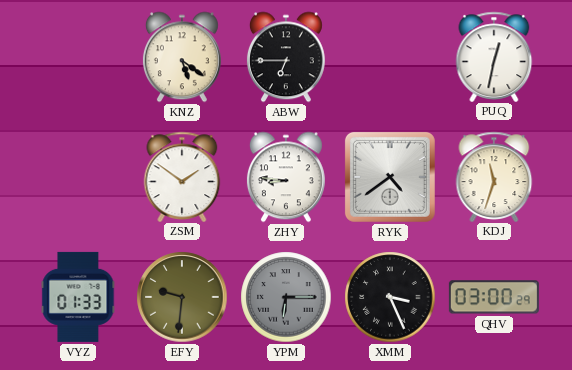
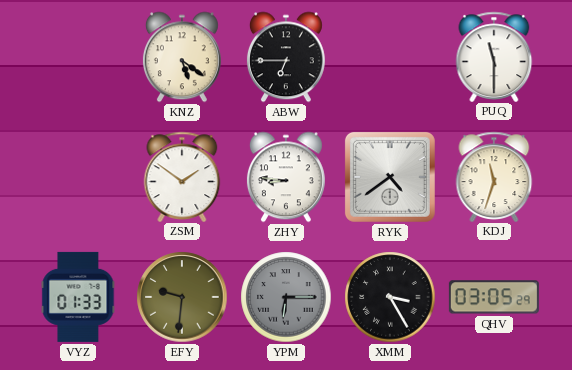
PUQ: 12:32 -> 11:30
XMM: 3:26 -> 3:25
QHV: 03:00 -> 03:05
